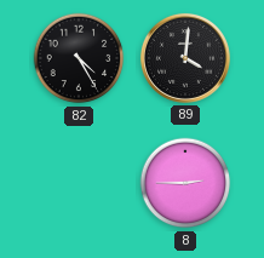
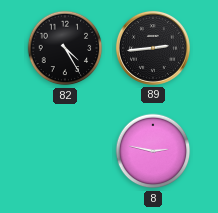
89: 4:01 -> 2:44
8: 2:45 -> 2:47
